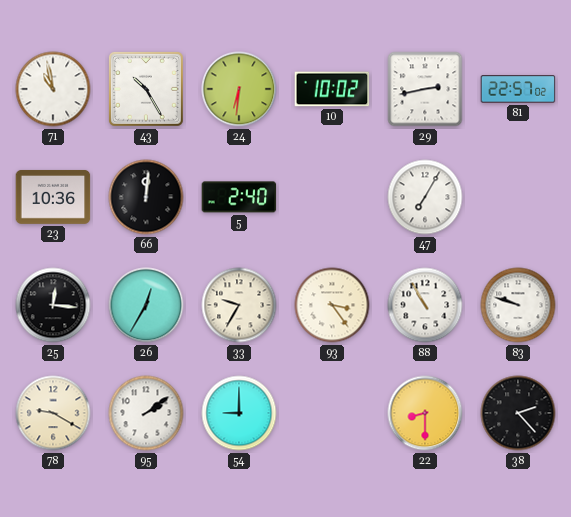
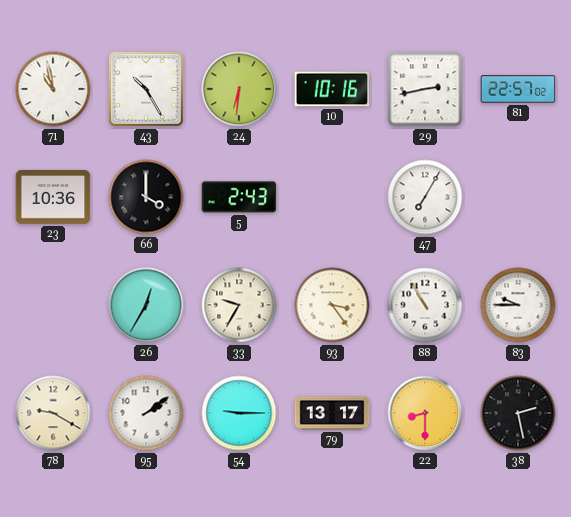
10: 10:02 -> 10:16
66: 12:01 -> 4:00
5: 2:40 -> 2:43
25: 12:16 -> none
83: 9:48 -> 9:45
54: 9:00 -> 9:15
79: none -> 13:17
38: 2:23 -> 2:28
